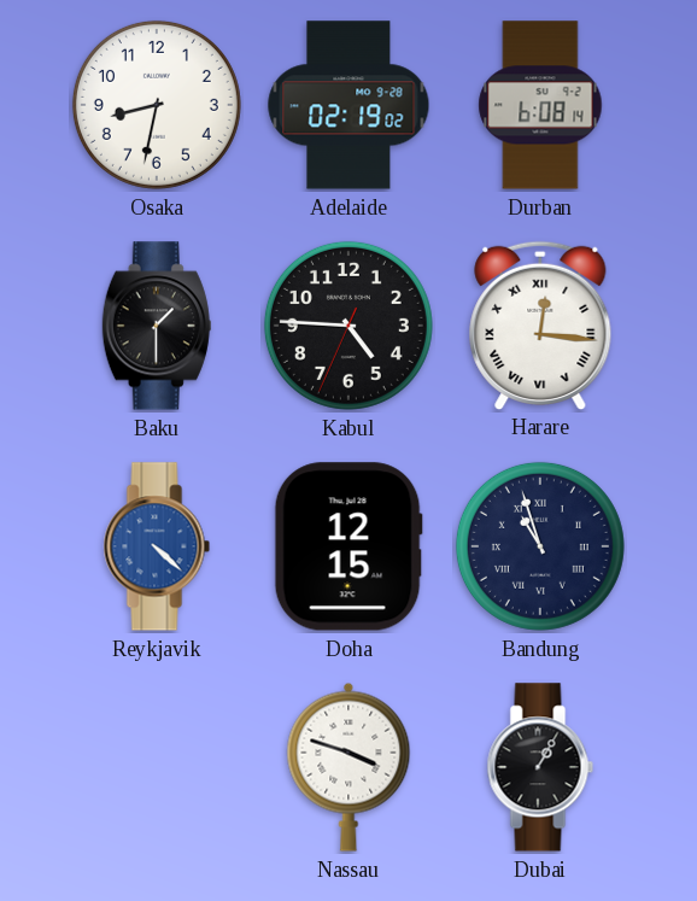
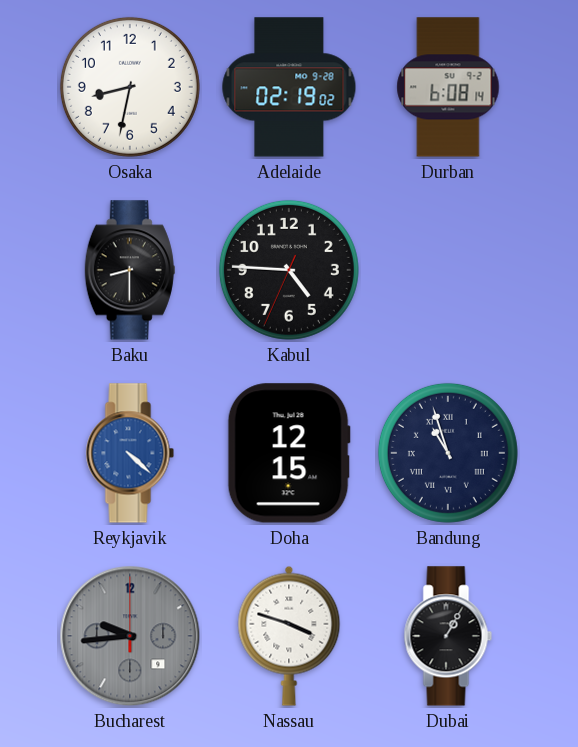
Baku: 1:30 -> 8:30
Harare: 12:16 -> none
Bucharest: none -> 9:44
